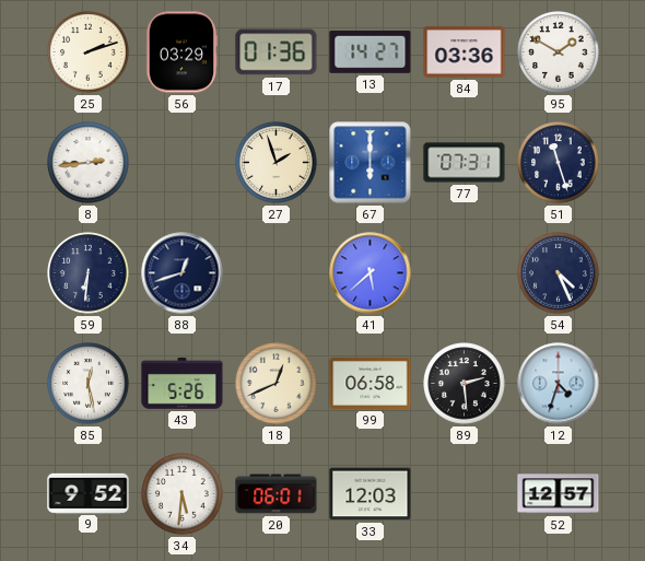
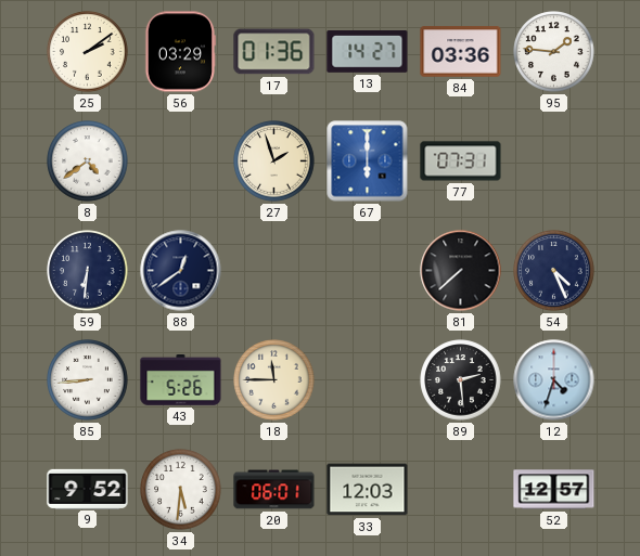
25: 2:12 -> 2:09
95: 1:50 -> 1:46
8: 2:44 -> 4:39
51: 11:27 -> none
88: 12:42 -> 12:39
41: 5:38 -> none
81: none -> 7:38
85: 12:28 -> 8:44
18: 12:41 -> 11:45
99: 06:58 -> none
